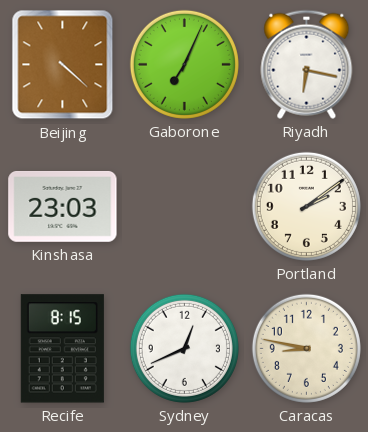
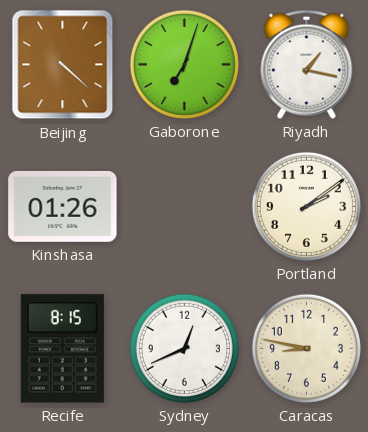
Gaborone: 7:04 -> 7:03
Riyadh: 6:17 -> 1:17
Kinshasa: 23:03 -> 01:26
